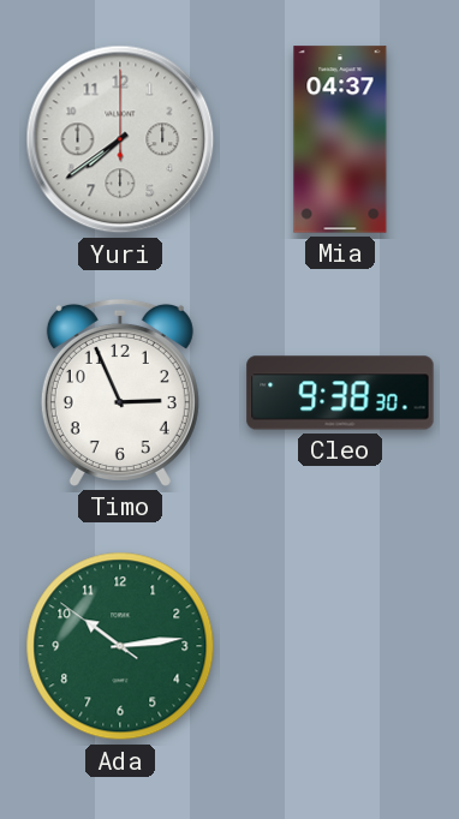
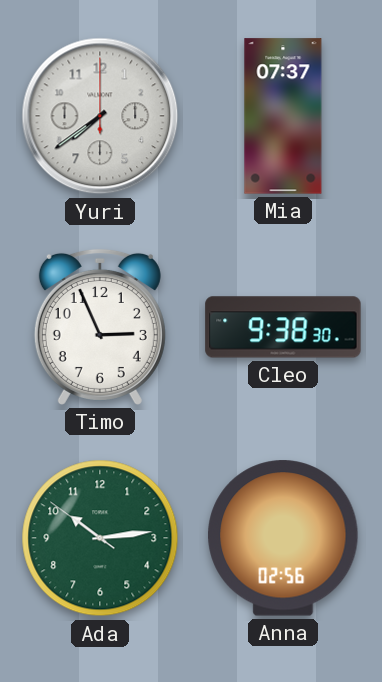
Mia: 04:37 -> 07:37
Anna: none -> 02:56
